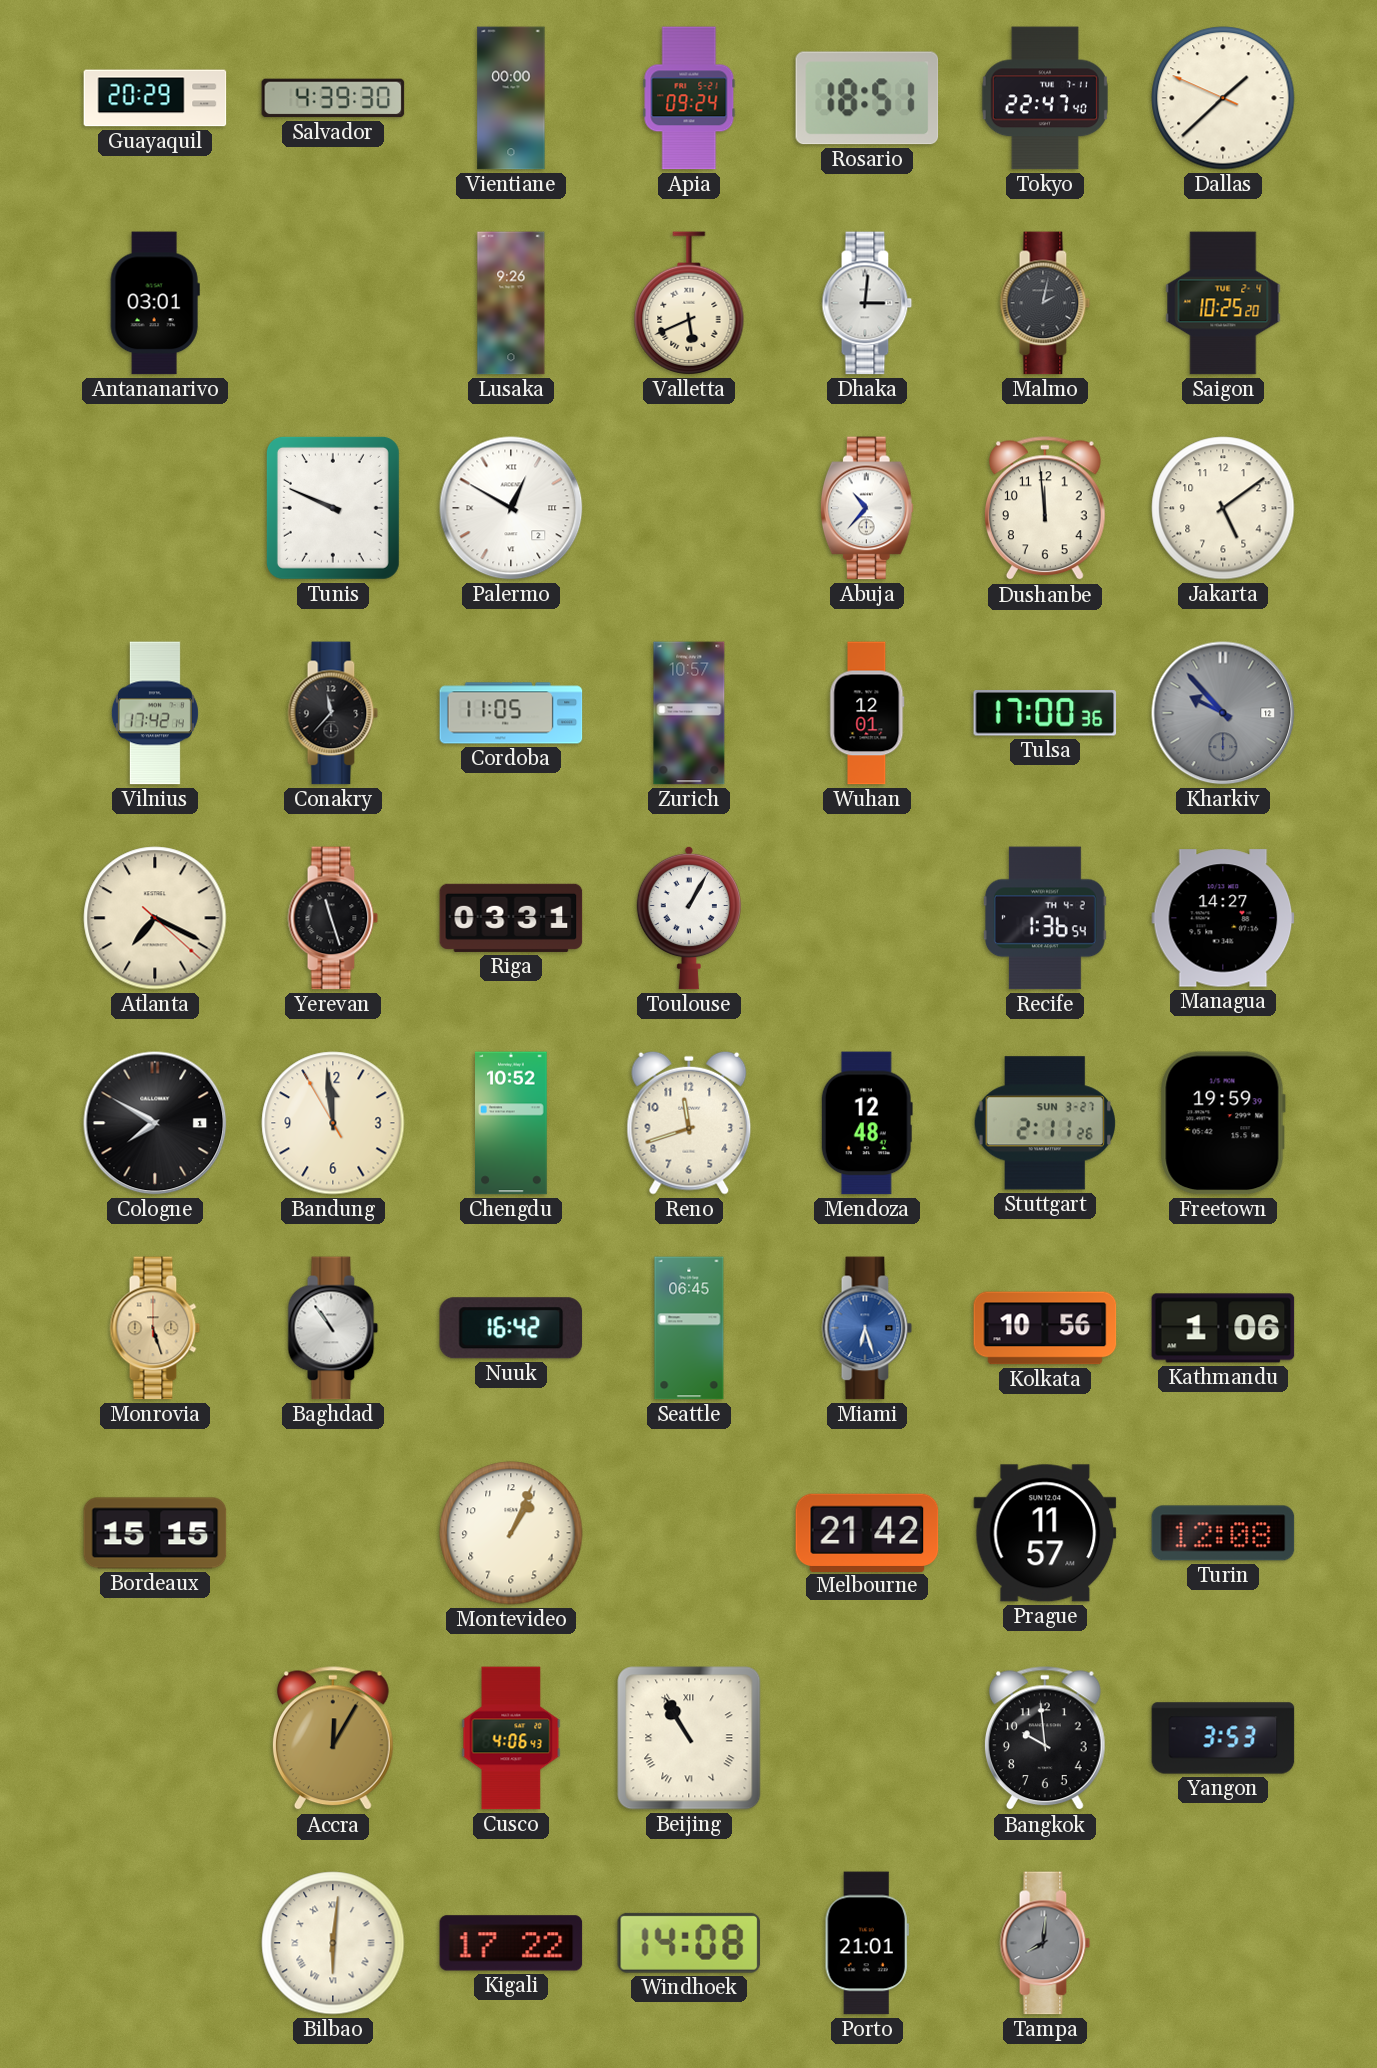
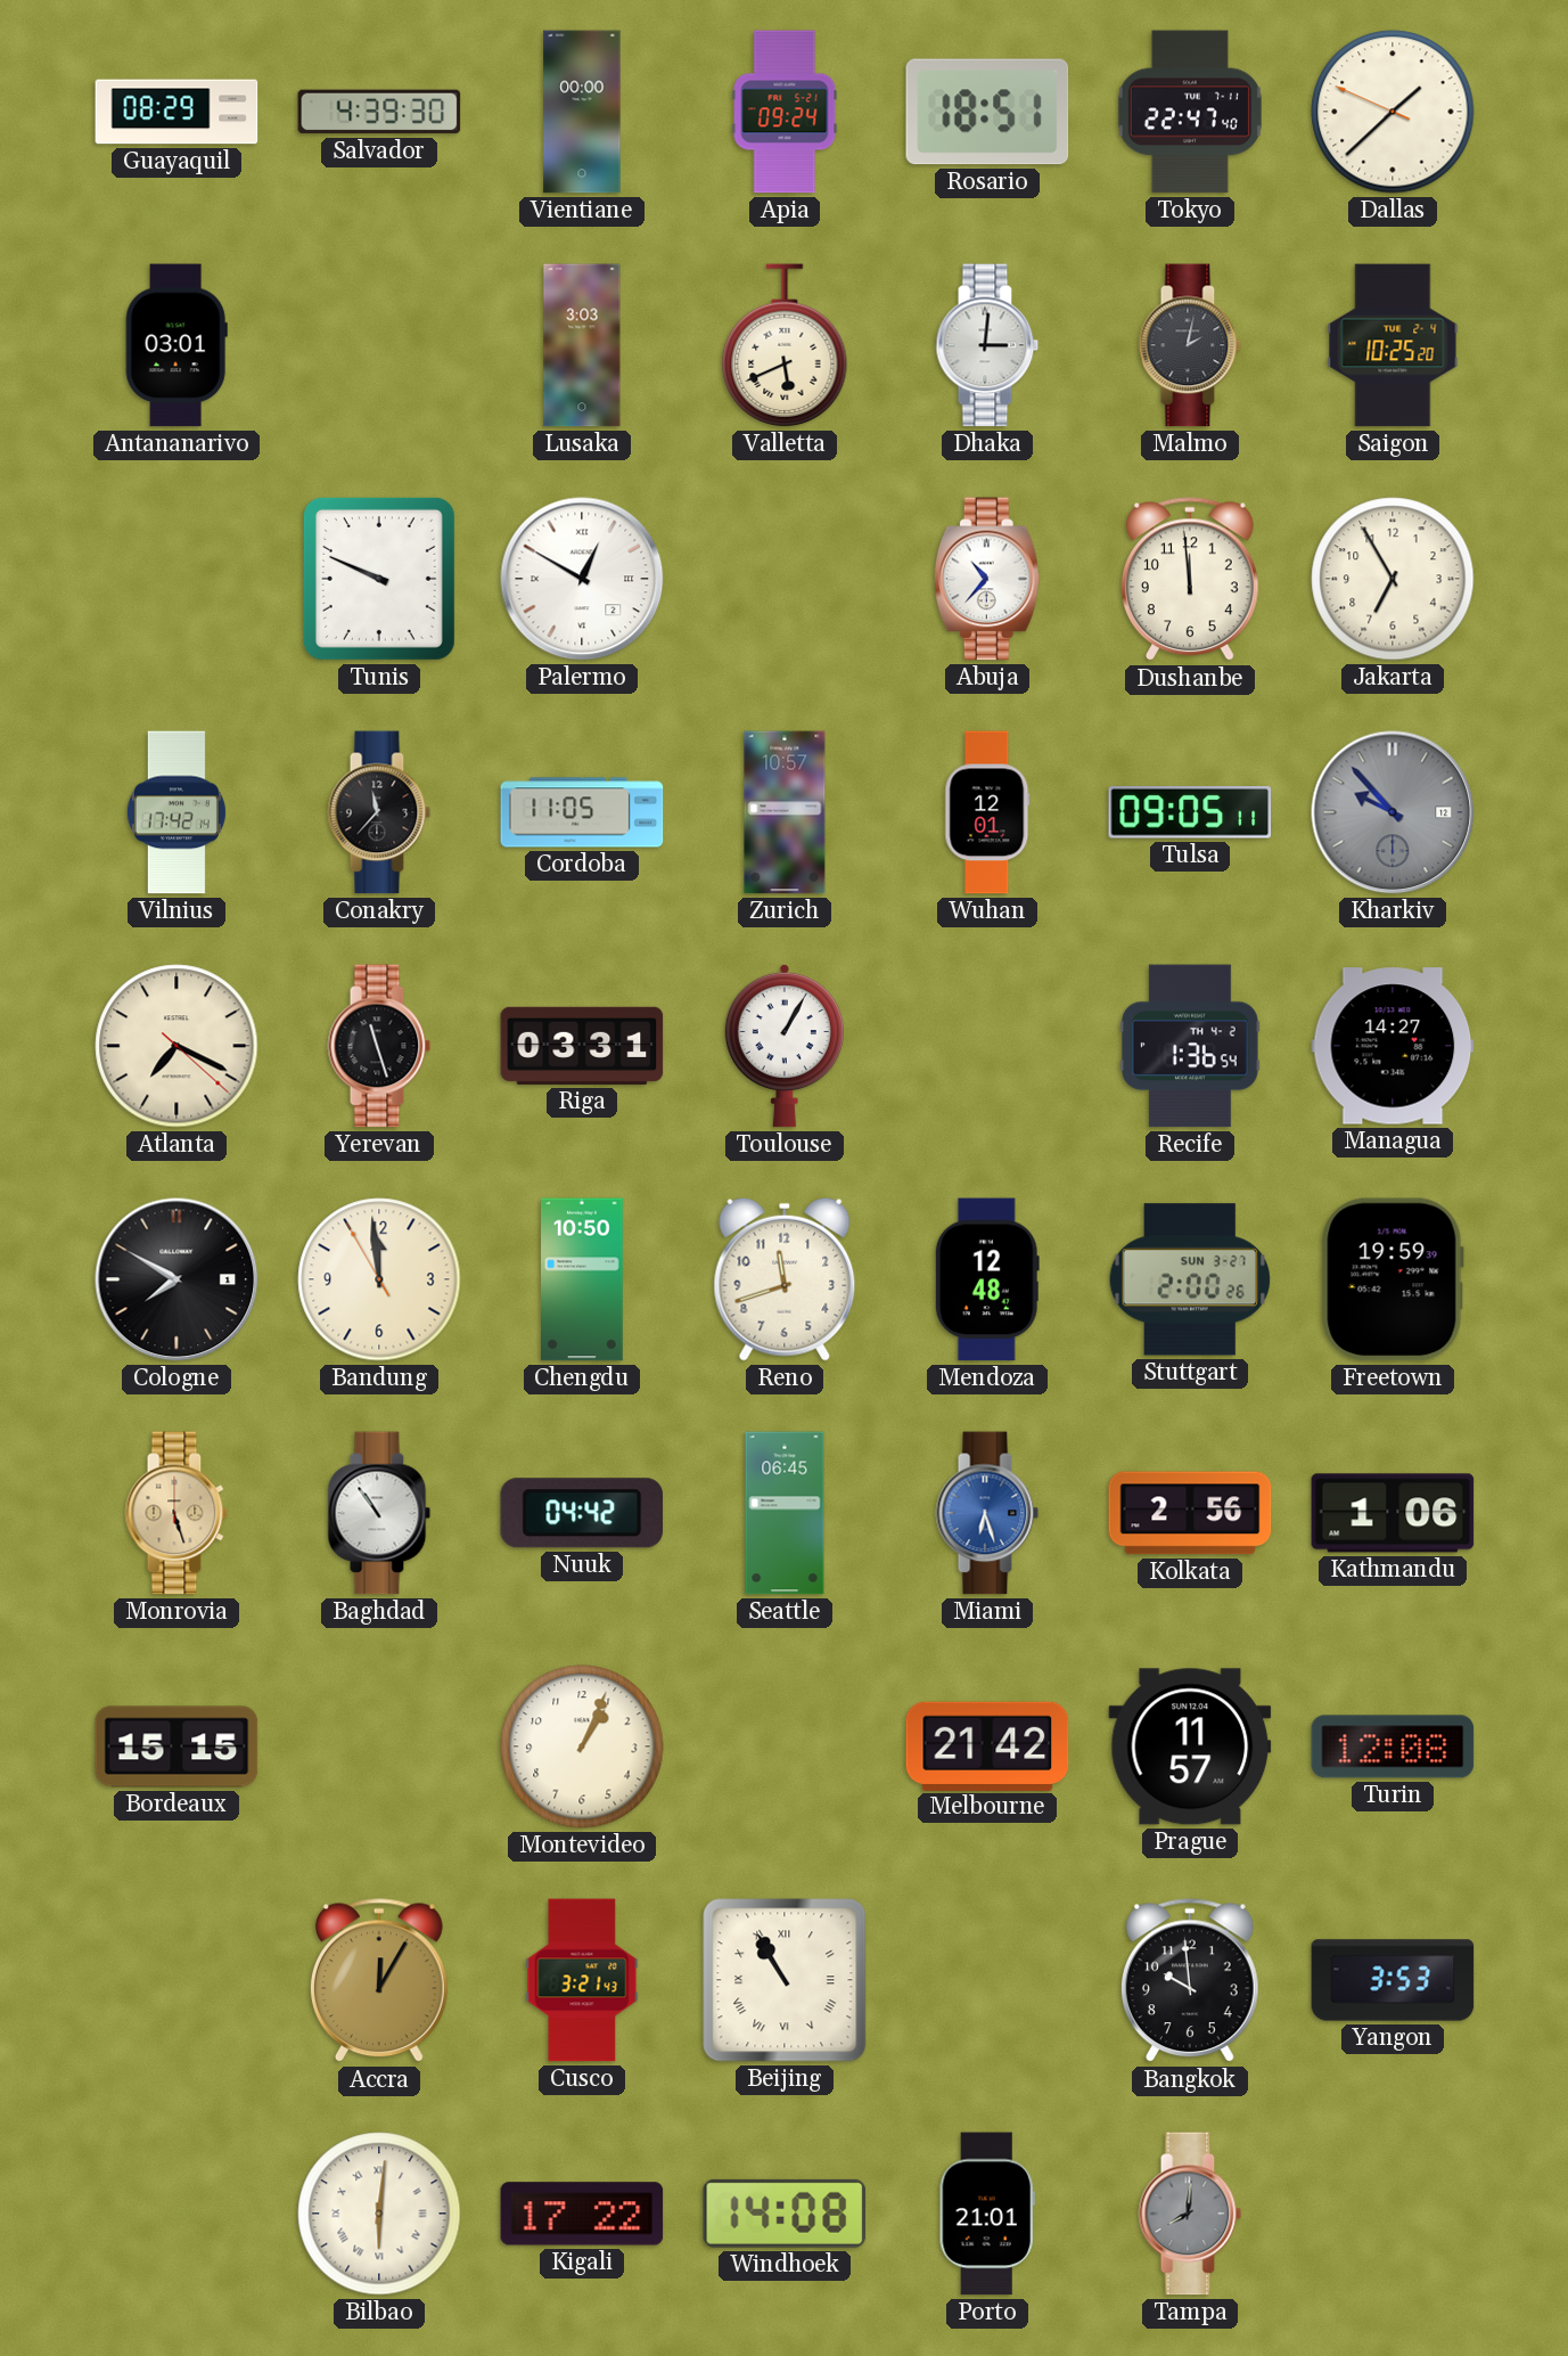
Guayaquil: 20:29 -> 08:29
Lusaka: 9:26 -> 3:03
Jakarta: 5:09 -> 6:55
Tulsa: 17:00 -> 09:05
Chengdu: 10:52 -> 10:50
Stuttgart: 2:11 -> 2:00
Nuuk: 16:42 -> 04:42
Kolkata: 10:56 -> 2:56
Cusco: 4:06 -> 3:21
